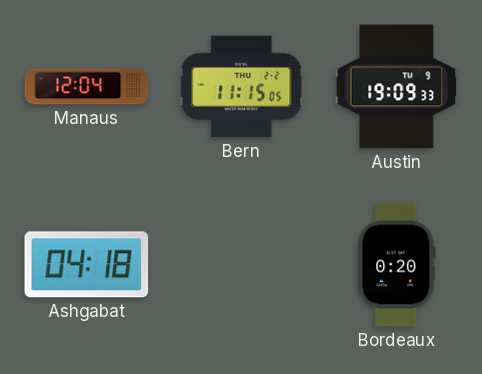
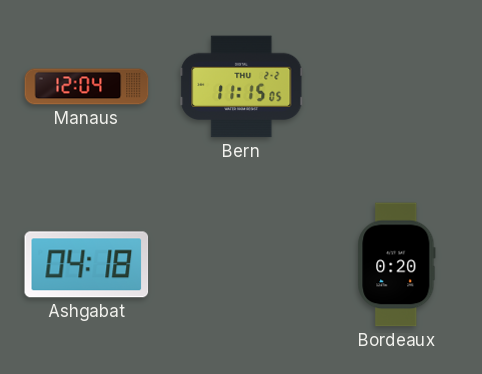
Austin: 19:09 -> none
